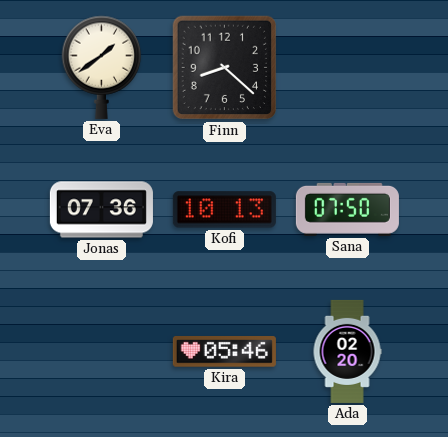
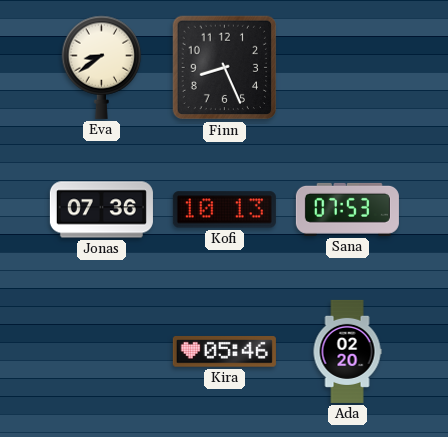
Eva: 1:39 -> 8:39
Finn: 8:22 -> 8:26
Sana: 07:50 -> 07:53
